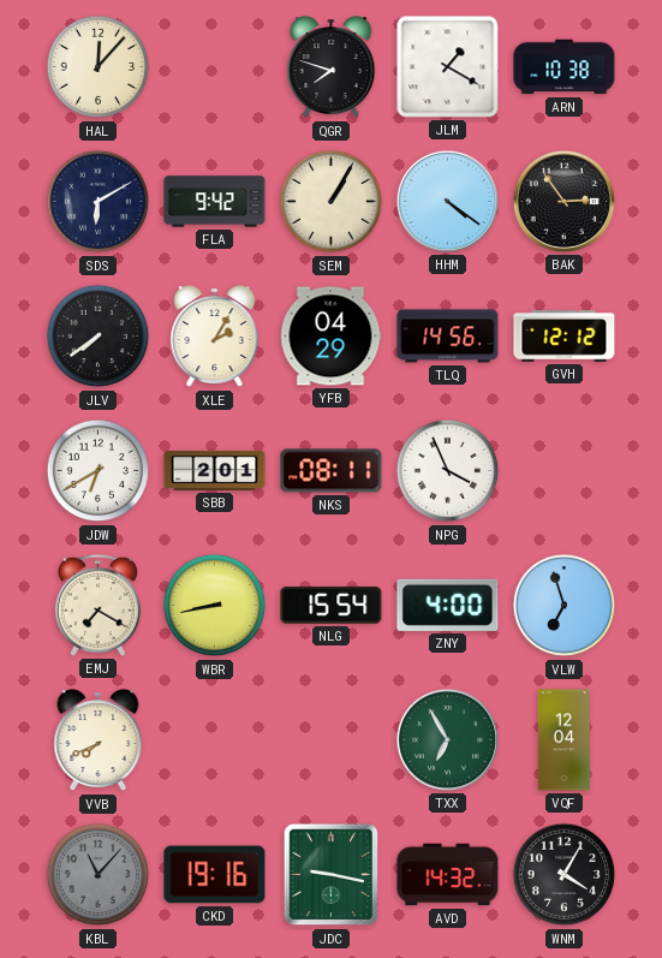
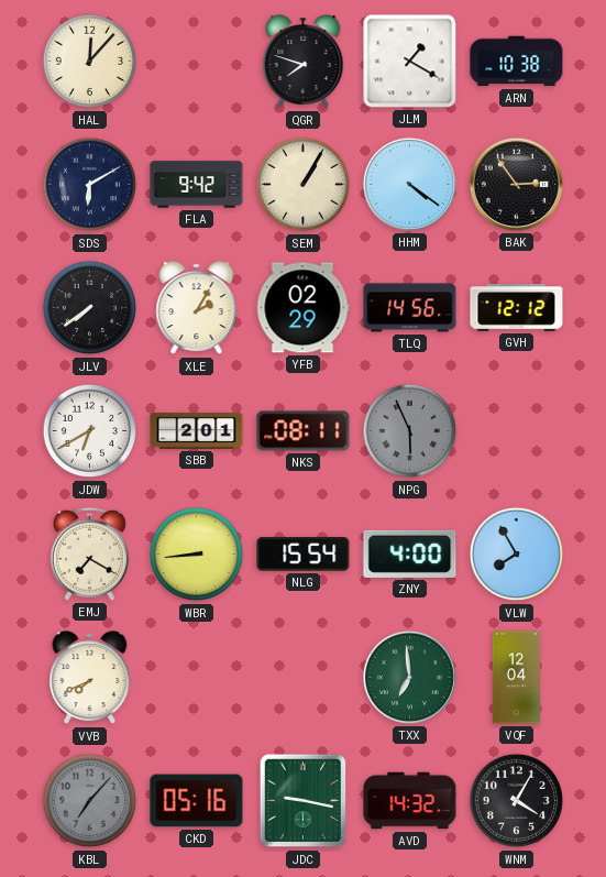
YFB: 04:29 -> 02:29
NPG: 3:56 -> 5:56
NPG dial: white -> grey
WBR: 8:43 -> 8:44
VLW: 6:57 -> 7:55
TXX: 6:55 -> 6:59
KBL: 11:07 -> 7:07
CKD: 19:16 -> 05:16
